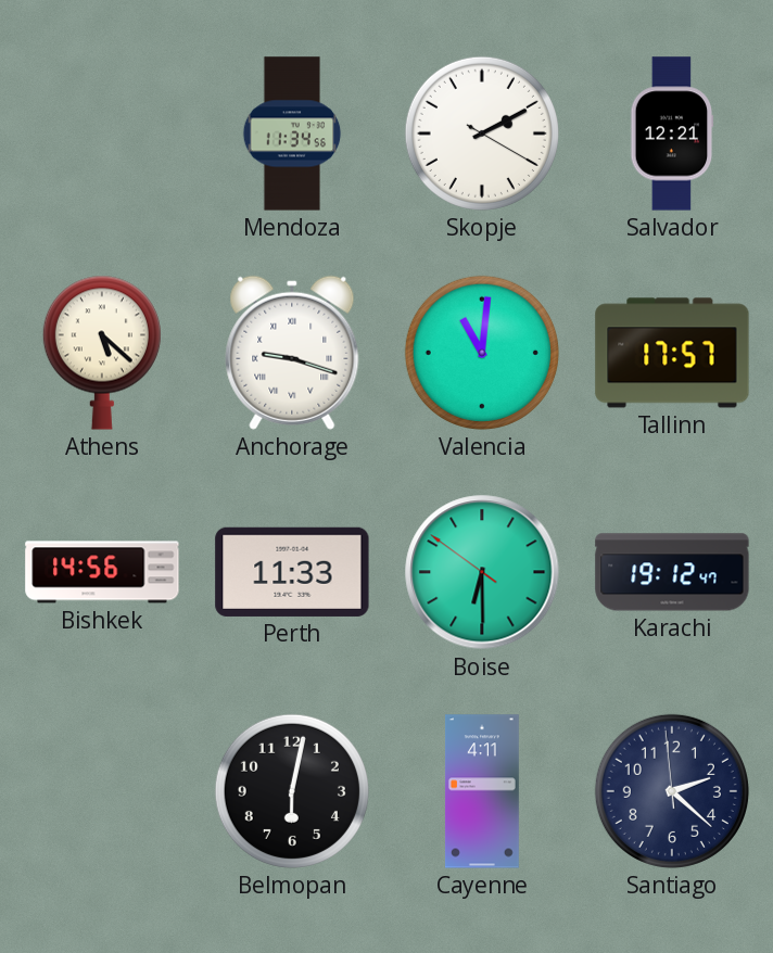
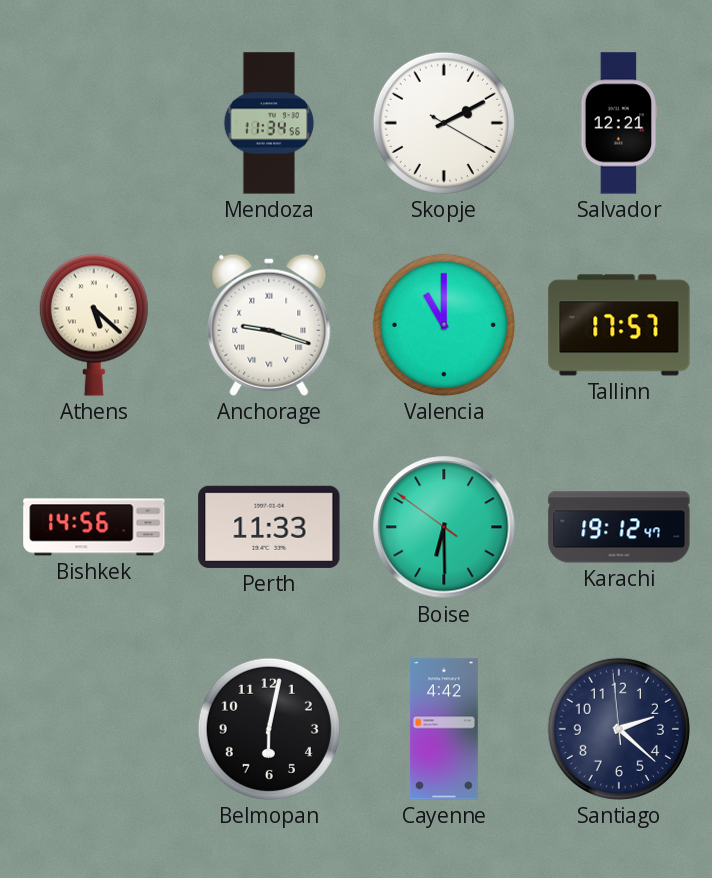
Valencia: 11:01 -> 11:00
Cayenne: 4:11 -> 4:42
